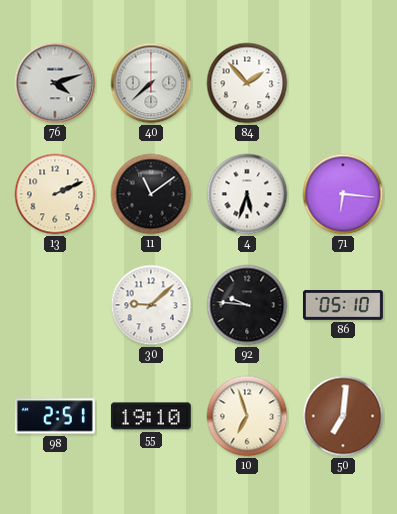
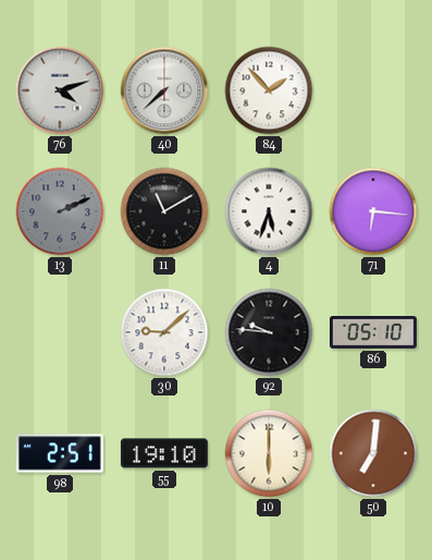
13 dial: cream -> grey
11: 11:09 -> 11:10
10: 6:57 -> 6:00
